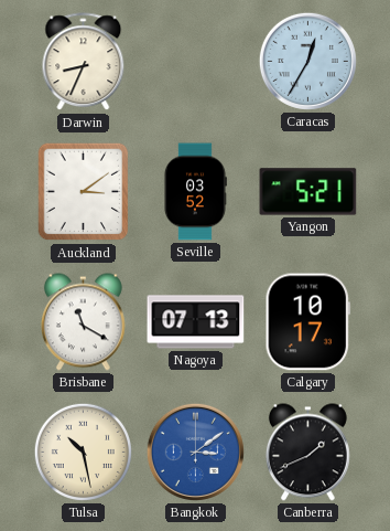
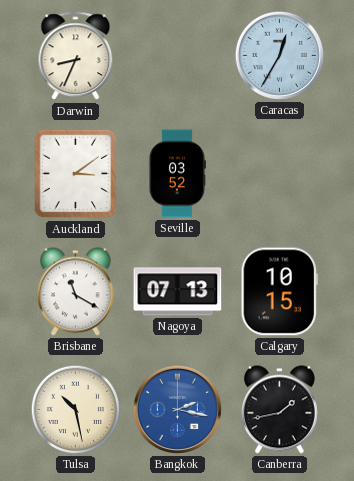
Yangon: 5:21 -> none
Calgary: 10:17 -> 10:15
Bangkok: 3:09 -> 2:17
Canberra: 1:41 -> 1:43
